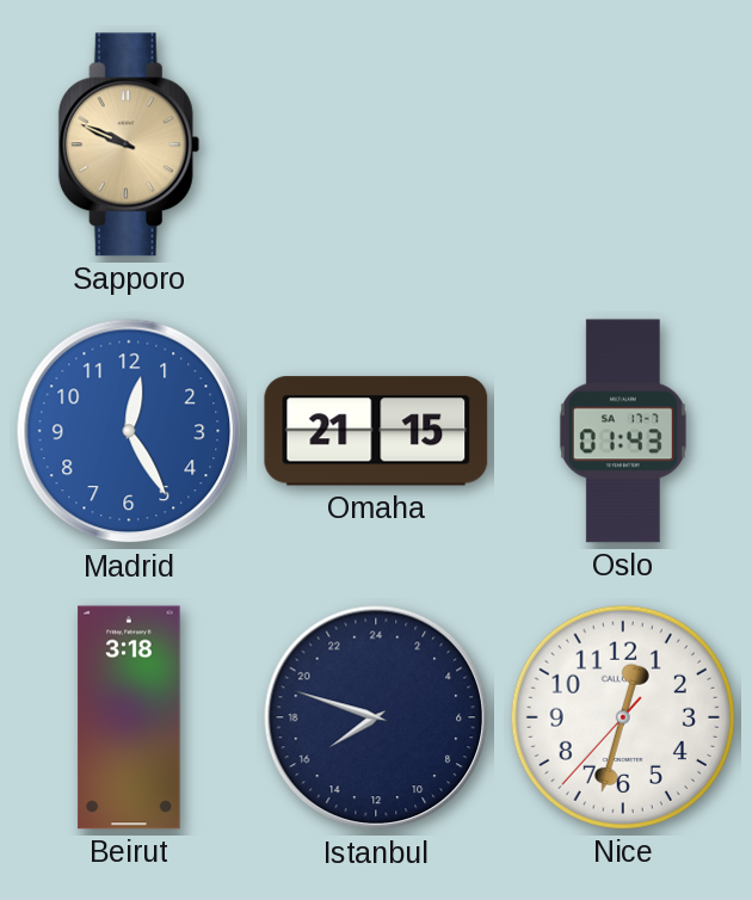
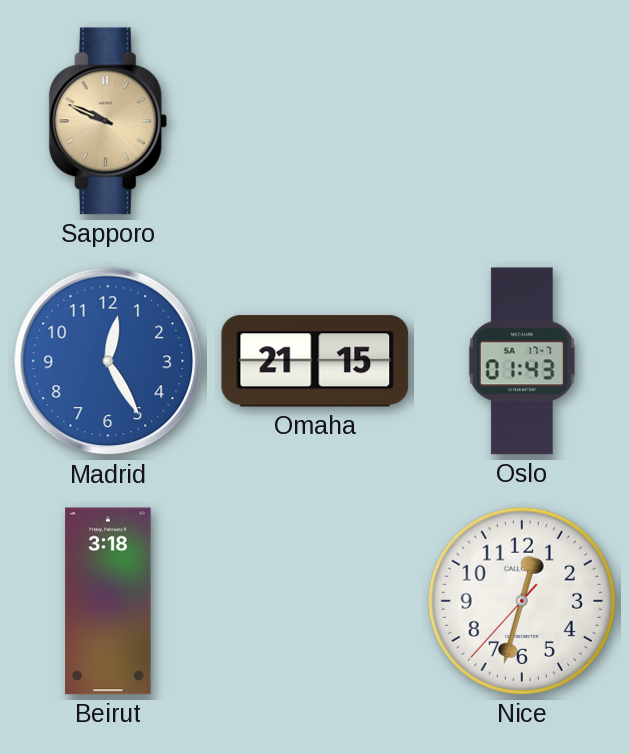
Istanbul: 15:48 -> none
